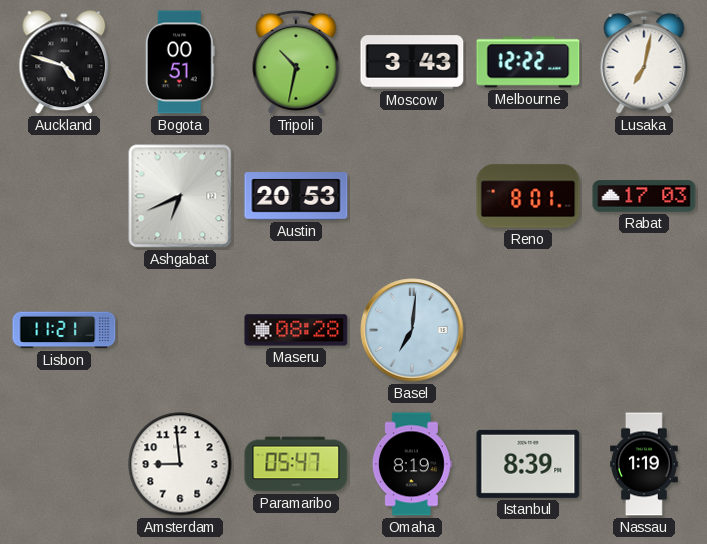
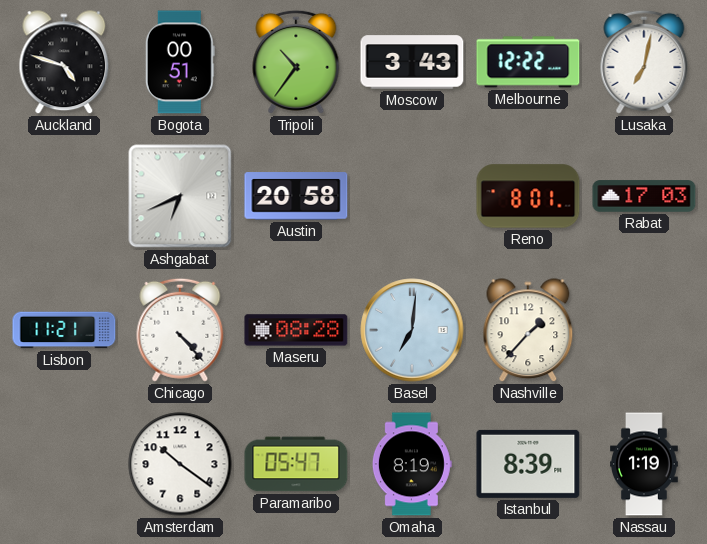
Tripoli: 10:32 -> 10:36
Austin: 20:53 -> 20:58
Chicago: none -> 4:23
Nashville: none -> 1:37
Amsterdam: 8:59 -> 10:21
